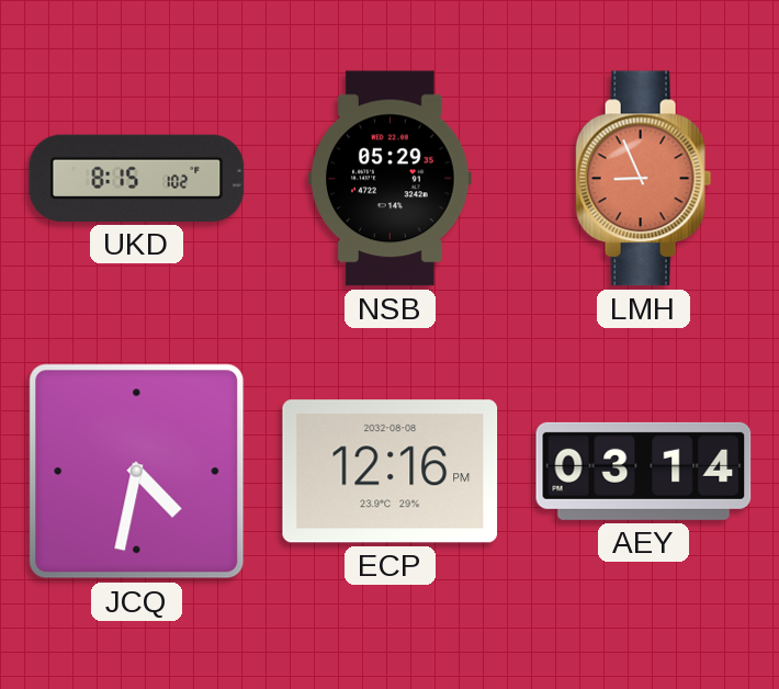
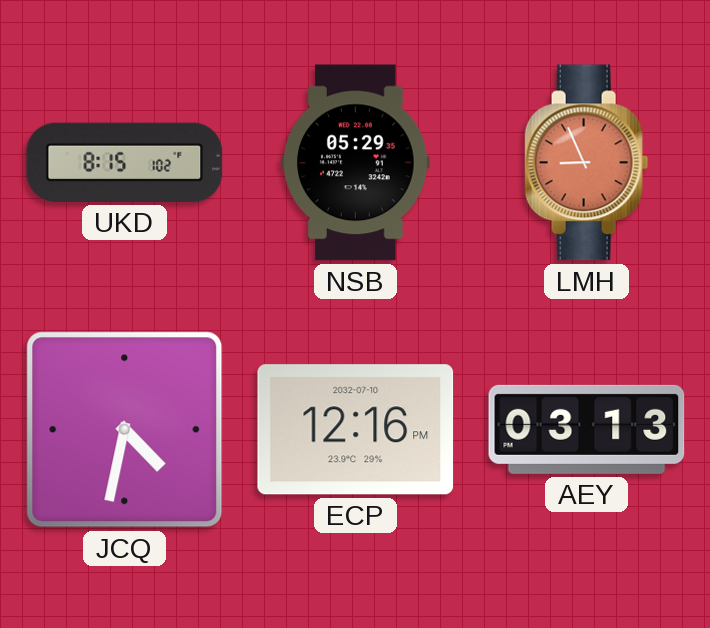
ECP date: 2032-08-08 -> 2032-07-10
AEY: 03:14 -> 03:13
